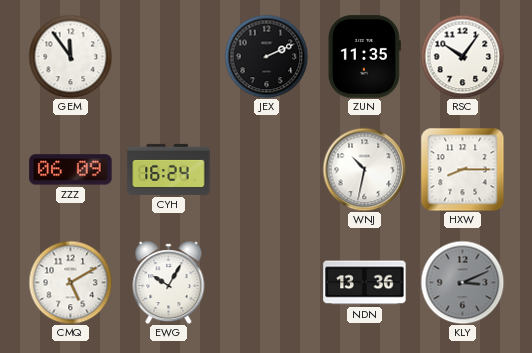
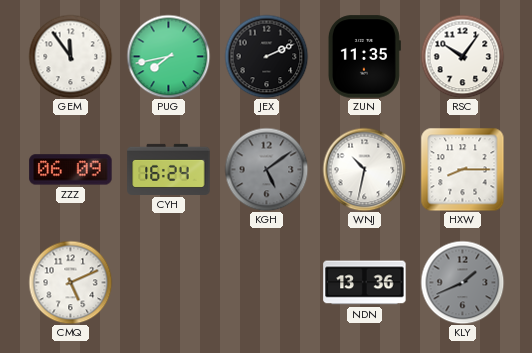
PUG: none -> 7:43
KGH: none -> 5:09
CMQ: 5:10 -> 5:11
EWG: 10:05 -> none
KLY: 3:11 -> 1:41
